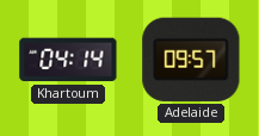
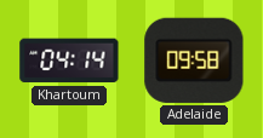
Adelaide: 09:57 -> 09:58
